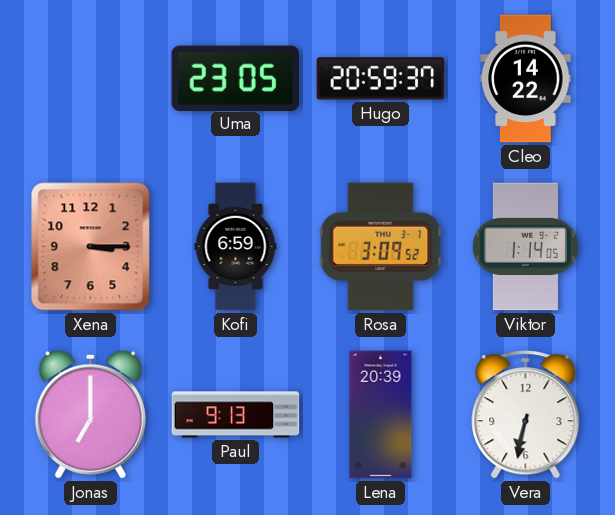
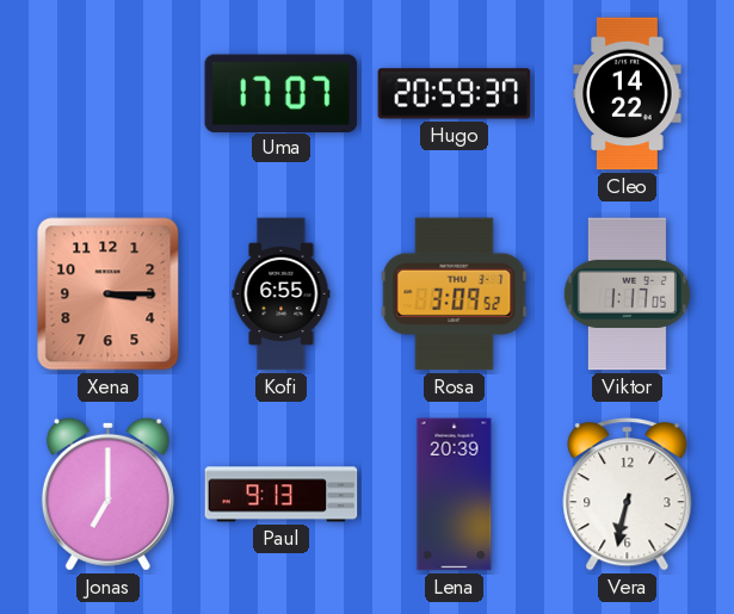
Uma: 23:05 -> 17:07
Kofi: 6:59 -> 6:55
Viktor: 1:14 -> 1:17
